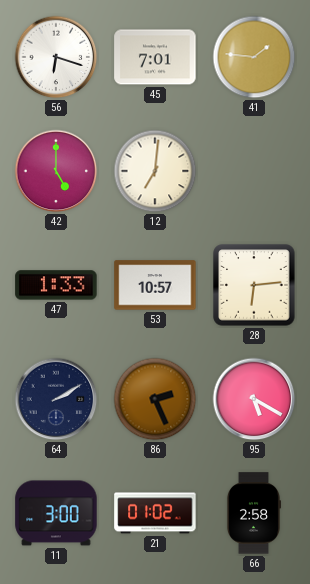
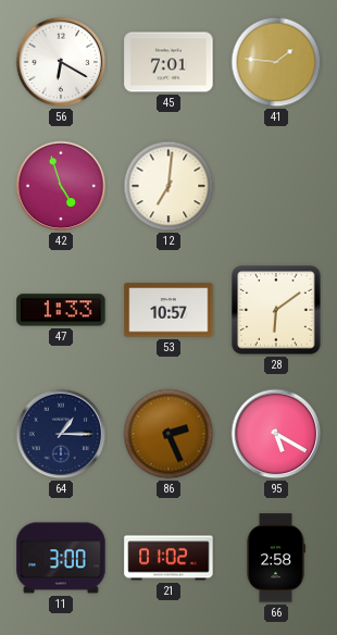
56: 6:18 -> 6:20
42: 5:00 -> 4:57
28: 6:14 -> 6:09
64: 2:10 -> 1:15
